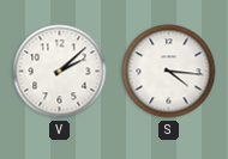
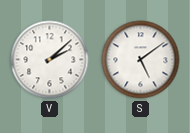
S: 4:16 -> 5:09
